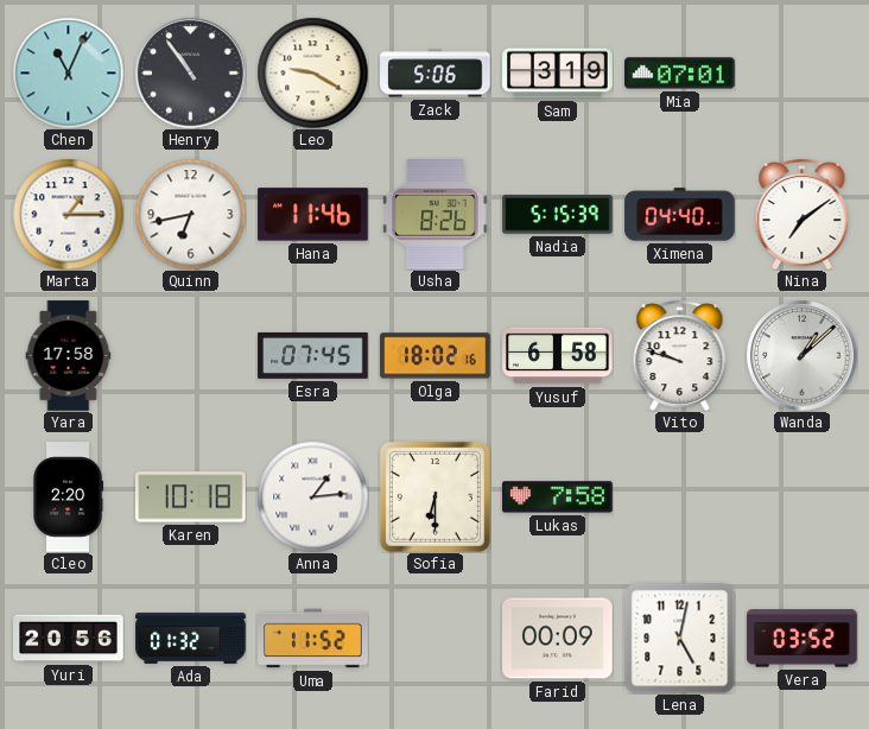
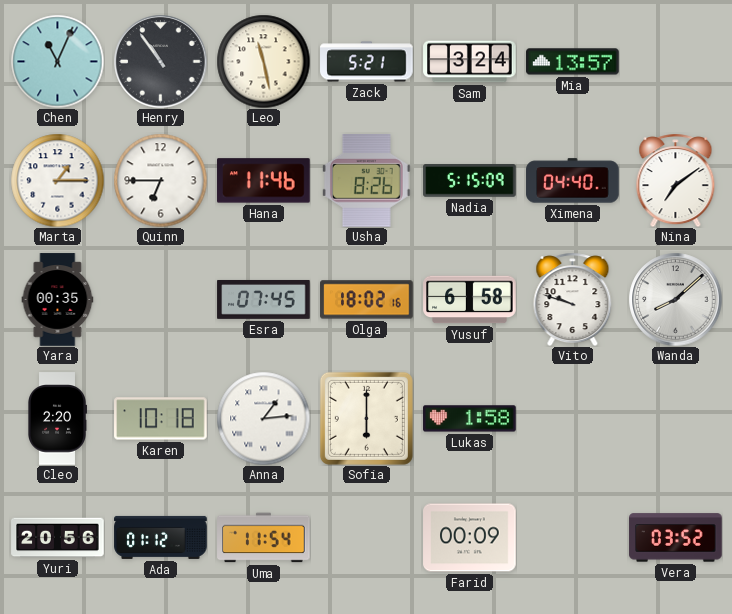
Leo: 9:20 -> 11:28
Zack: 5:06 -> 5:21
Sam: 3:19 -> 3:24
Mia: 07:01 -> 13:57
Quinn: 6:43 -> 6:45
Nadia: 5:15:39 -> 5:15:09
Yara: 17:58 -> 00:35
Wanda: 1:08 -> 8:08
Sofia: 6:30 -> 6:00
Lukas: 7:58 -> 1:58
Ada: 01:32 -> 01:12
Uma: 11:52 -> 11:54
Lena: 5:02 -> none
